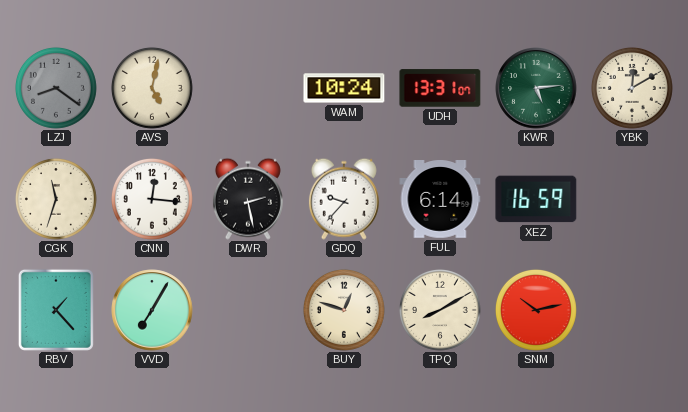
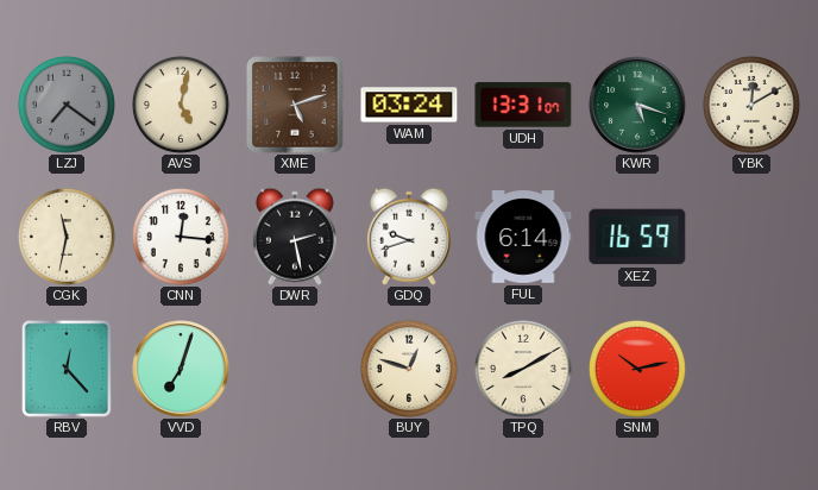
LZJ: 8:21 -> 7:21
XME: none -> 5:12
WAM: 10:24 -> 03:24
KWR: 5:14 -> 5:18
CGK: 11:33 -> 11:32
GDQ: 9:37 -> 9:42
RBV: 1:23 -> 12:23
VVD: 7:05 -> 7:03
